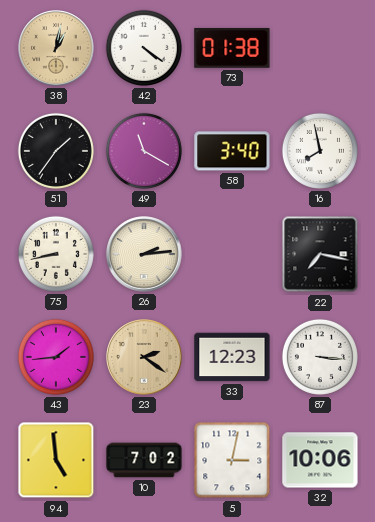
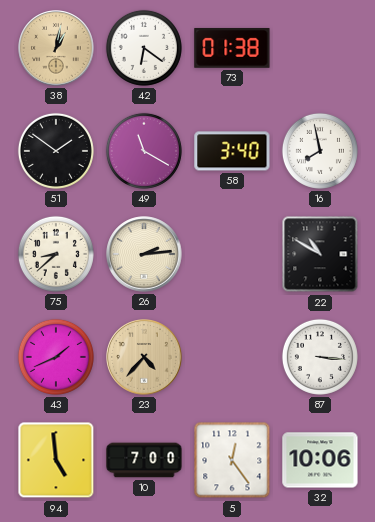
42: 4:21 -> 6:21
51: 1:36 -> 1:51
75: 8:43 -> 8:38
22: 7:17 -> 10:50
43: 1:44 -> 1:41
23: 2:21 -> 4:37
33: 12:23 -> none
10: 7:02 -> 7:00
5: 3:02 -> 12:24
